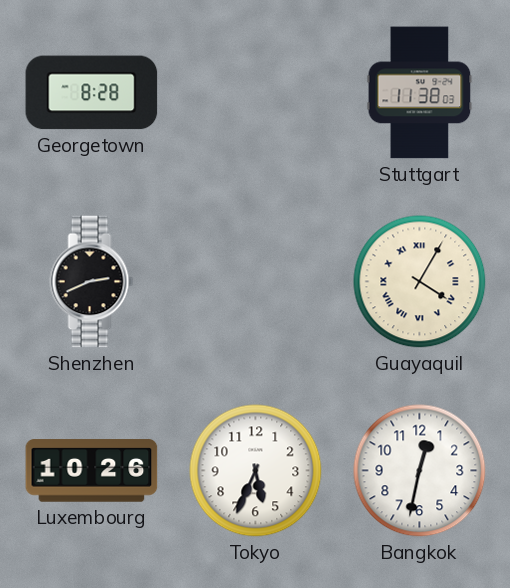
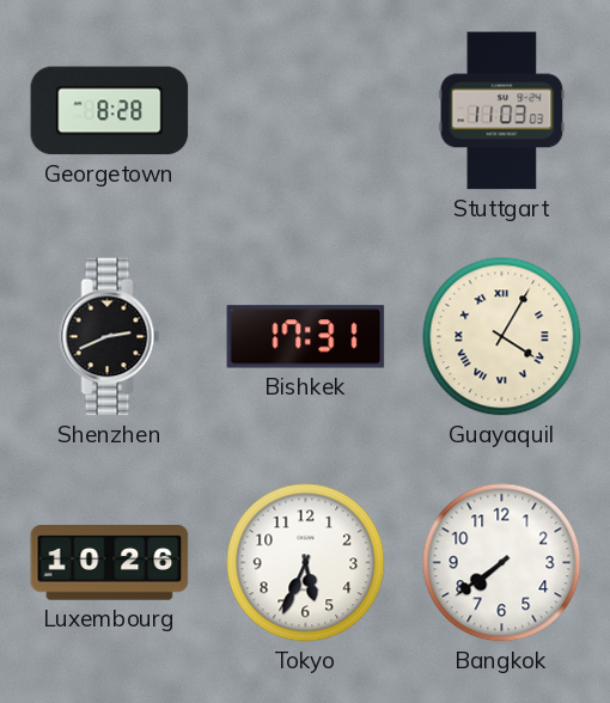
Stuttgart: 11:38 -> 11:03
Bishkek: none -> 17:31
Bangkok: 12:32 -> 7:39
